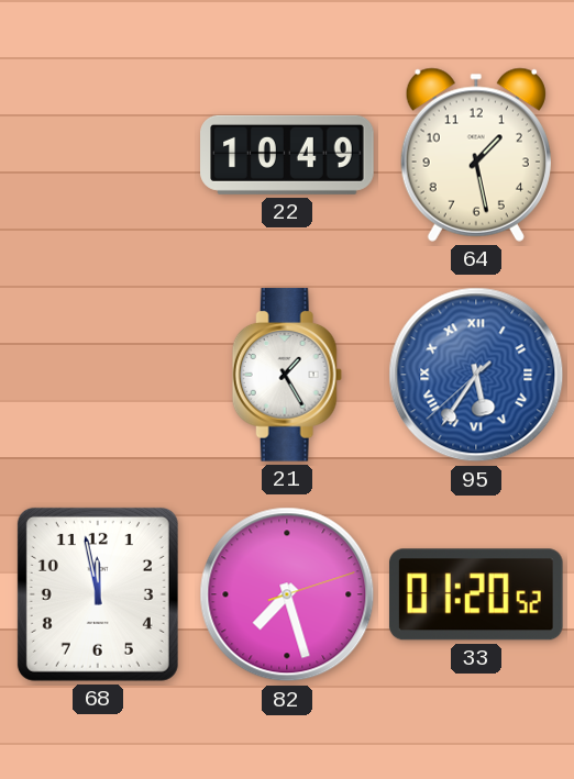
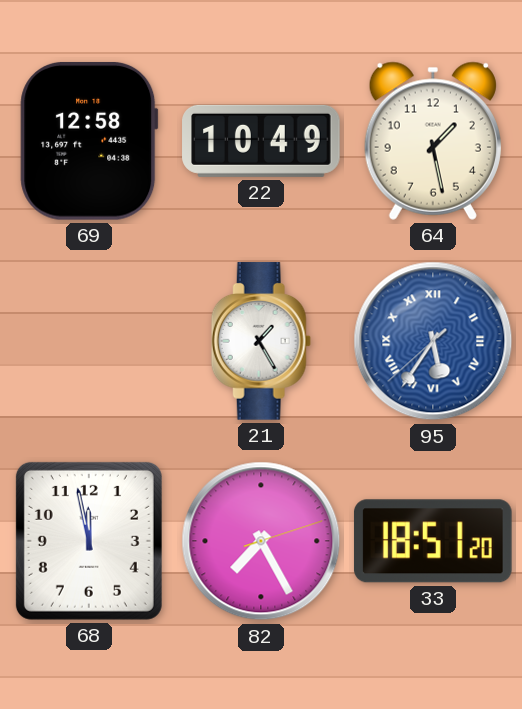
69: none -> 12:58
82: 7:27 -> 7:25
33: 01:20 -> 18:51
